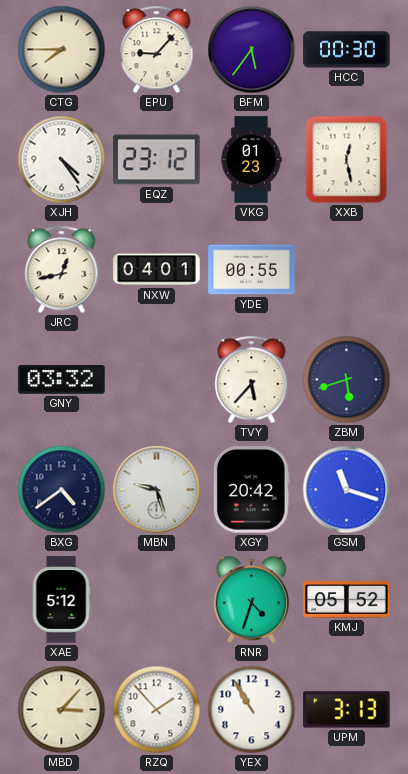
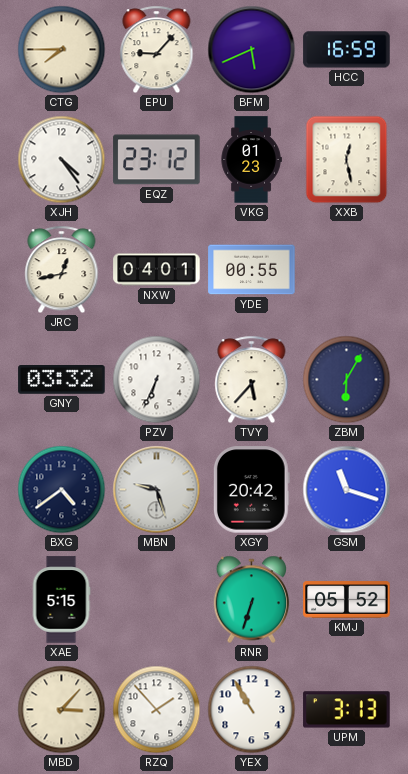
BFM: 5:36 -> 5:41
HCC: 00:30 -> 16:59
PZV: none -> 6:34
ZBM: 5:42 -> 6:05
XAE: 5:12 -> 5:15
RNR: 4:33 -> 6:33
